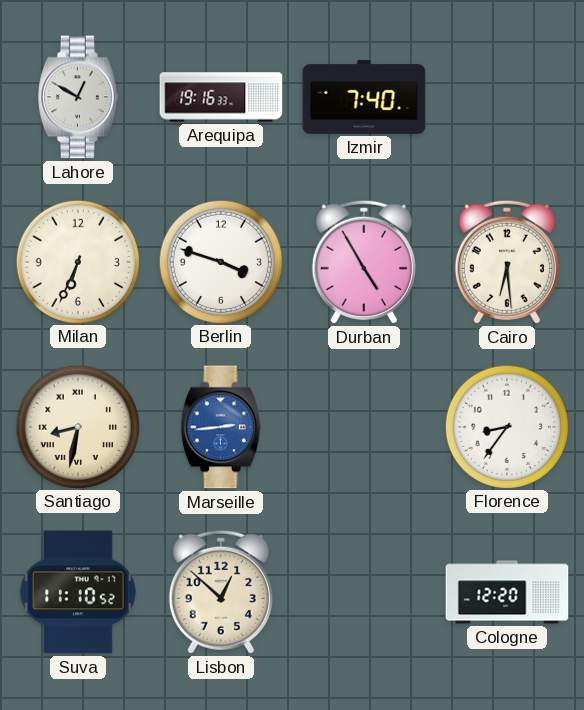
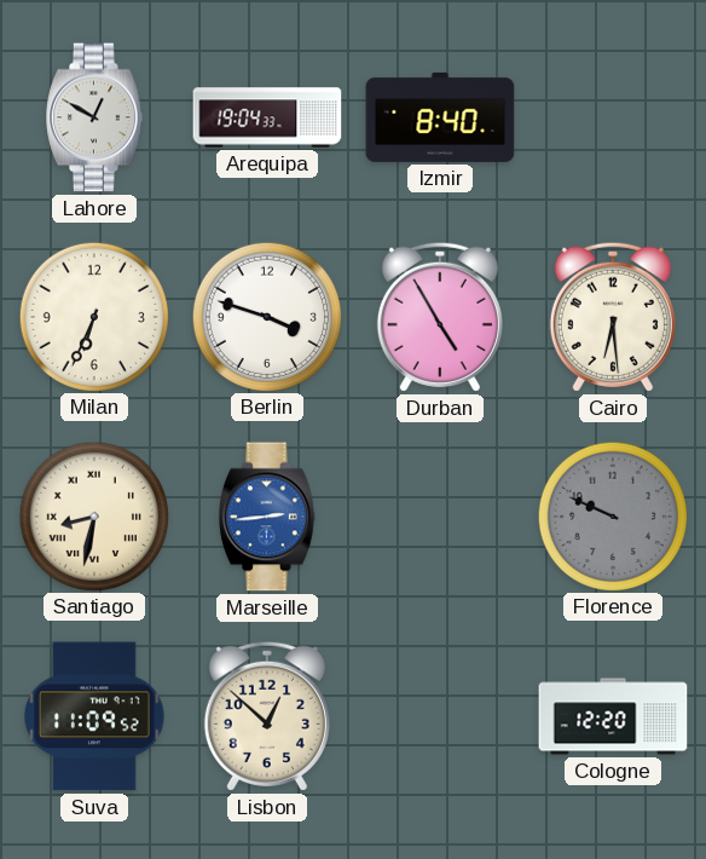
Arequipa: 19:16 -> 19:04
Izmir: 7:40 -> 8:40
Florence: 8:36 -> 9:49
Florence dial: white -> grey
Suva: 11:10 -> 11:09
